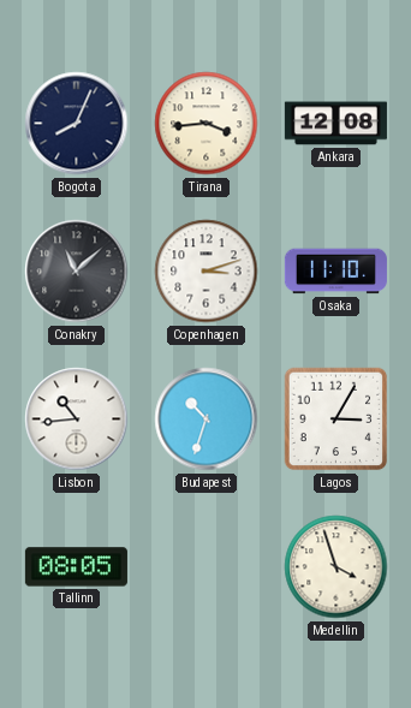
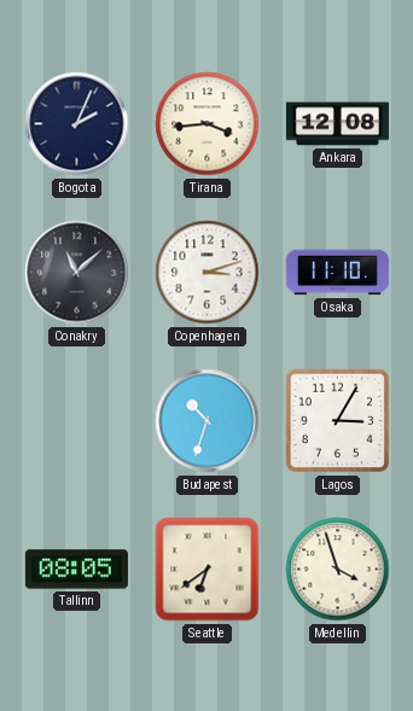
Bogota: 8:04 -> 2:04
Lisbon: 10:44 -> none
Seattle: none -> 6:39
